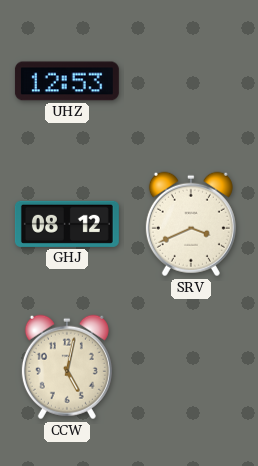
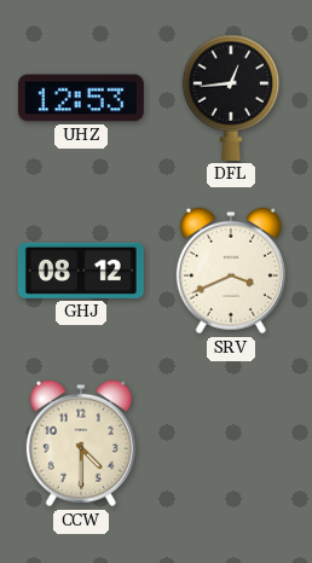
DFL: none -> 12:44
CCW: 5:02 -> 4:30
